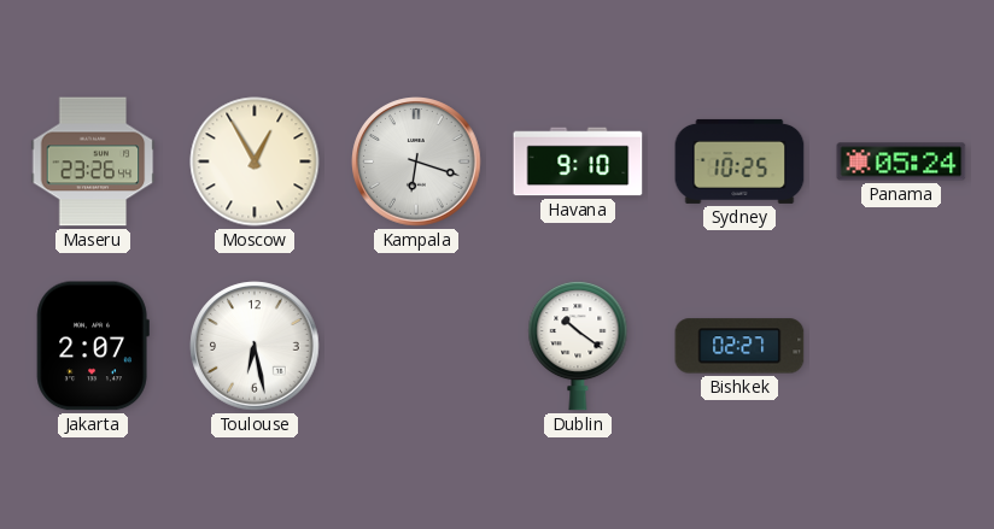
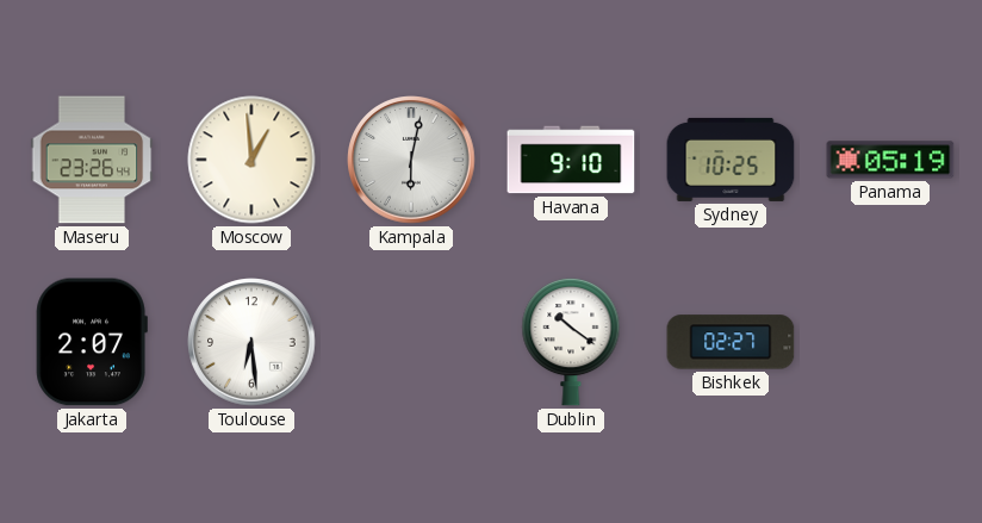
Moscow: 12:55 -> 12:59
Kampala: 6:18 -> 6:02
Panama: 05:24 -> 05:19
Toulouse: 6:28 -> 6:29
